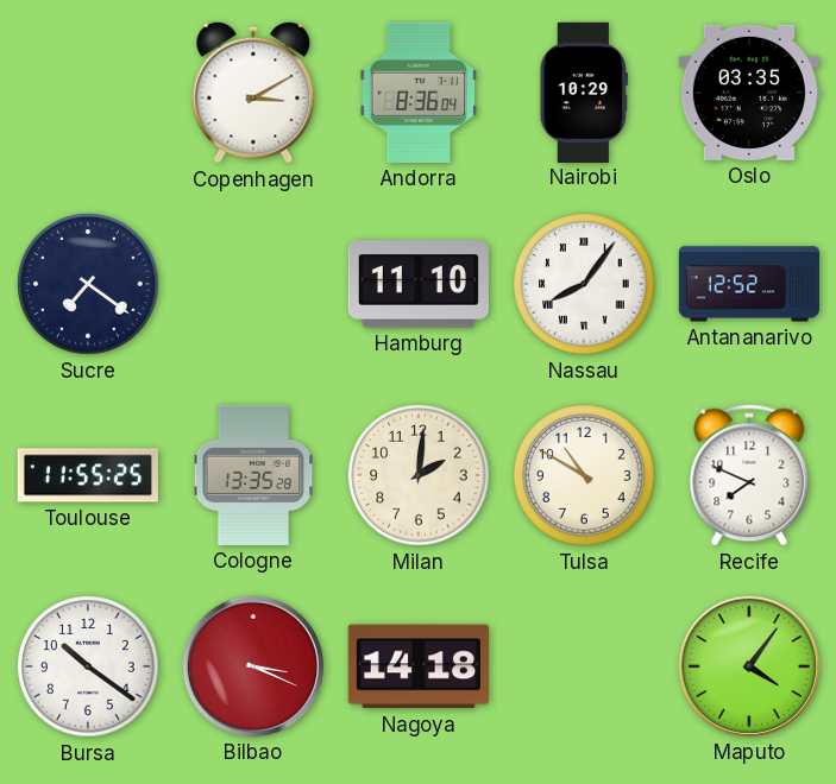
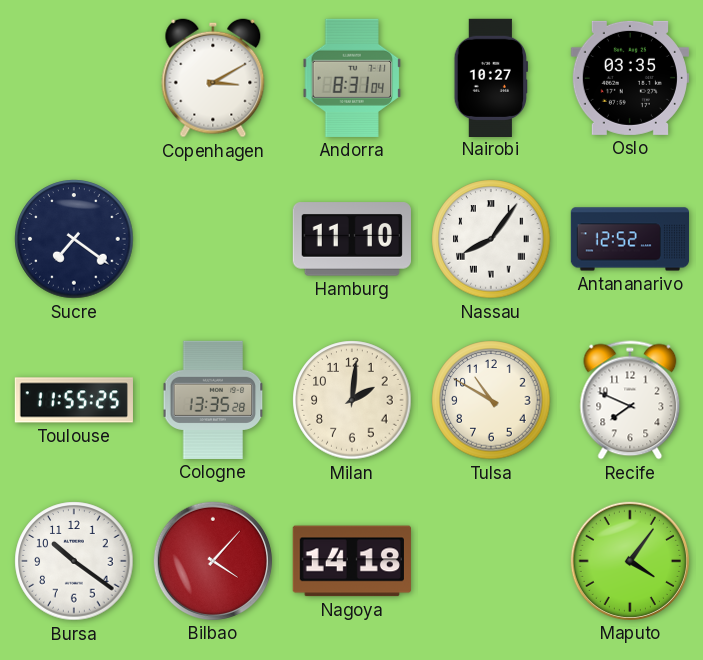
Andorra: 8:36 -> 8:31
Nairobi: 10:29 -> 10:27
Bilbao: 3:19 -> 4:07
